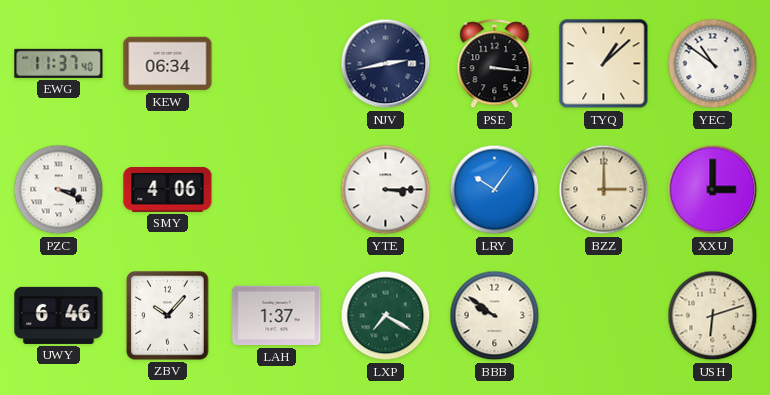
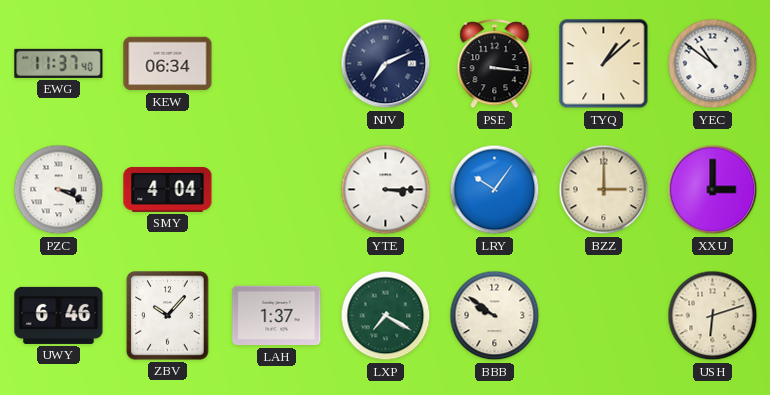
NJV: 2:43 -> 7:11
SMY: 4:06 -> 4:04
